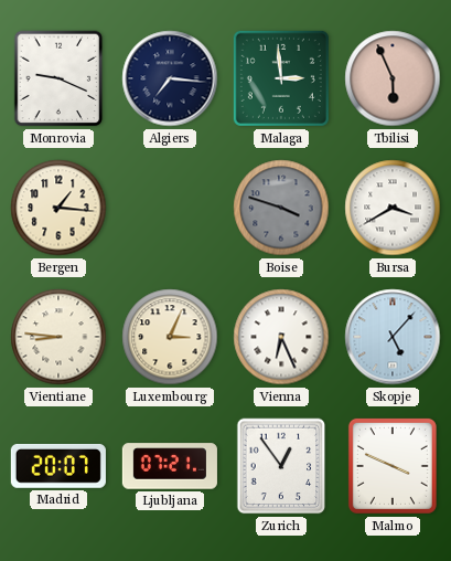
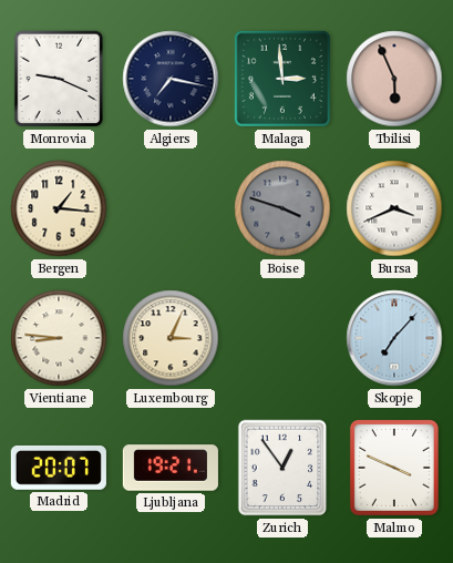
Algiers: 7:16 -> 7:17
Bursa: 3:40 -> 3:41
Vienna: 6:26 -> none
Skopje: 5:07 -> 7:07
Ljubljana: 07:21 -> 19:21
